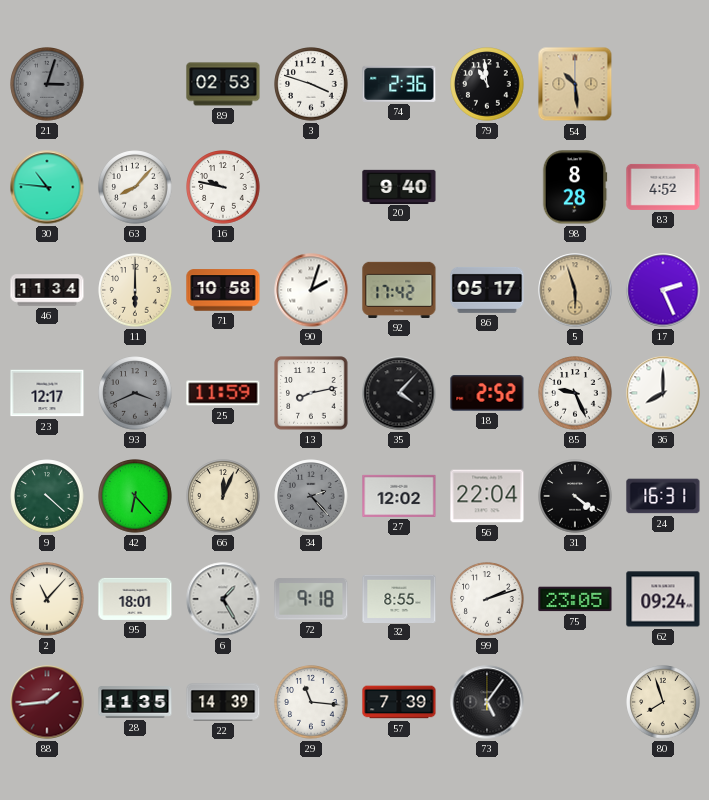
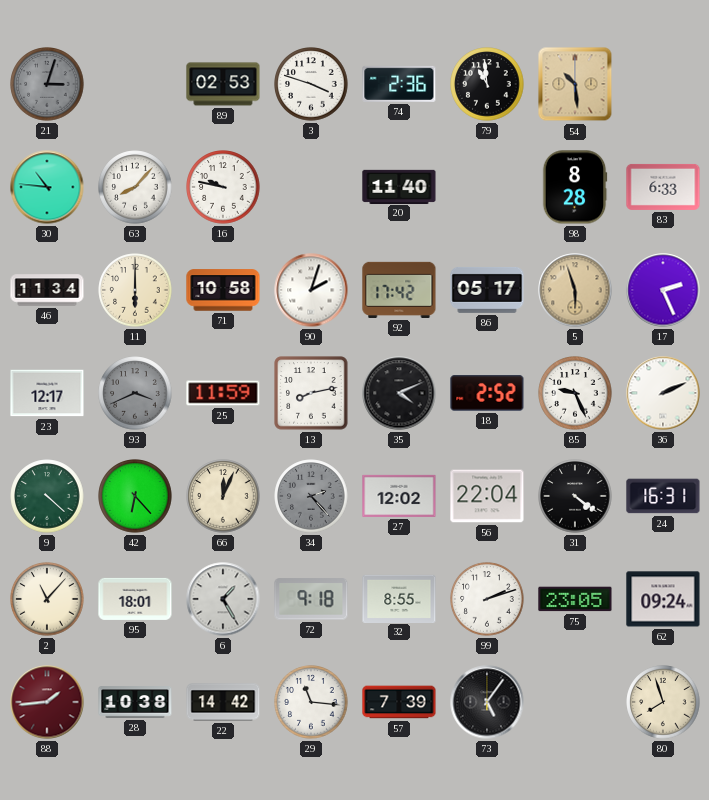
20: 9:40 -> 11:40
83: 4:52 -> 6:33
35: 4:07 -> 4:11
36: 8:00 -> 2:11
28: 11:35 -> 10:38
22: 14:39 -> 14:42
